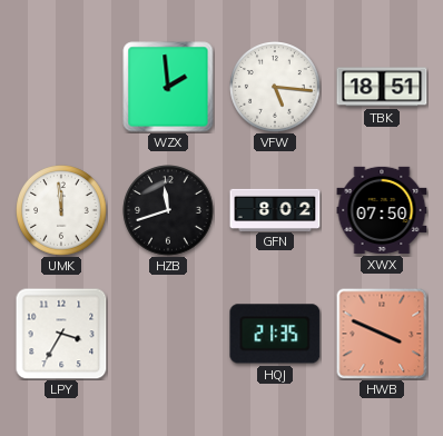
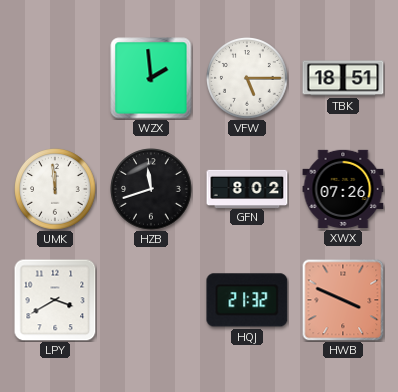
VFW: 5:16 -> 5:15
XWX: 07:50 -> 07:26
LPY: 3:35 -> 3:40
HQJ: 21:35 -> 21:32
